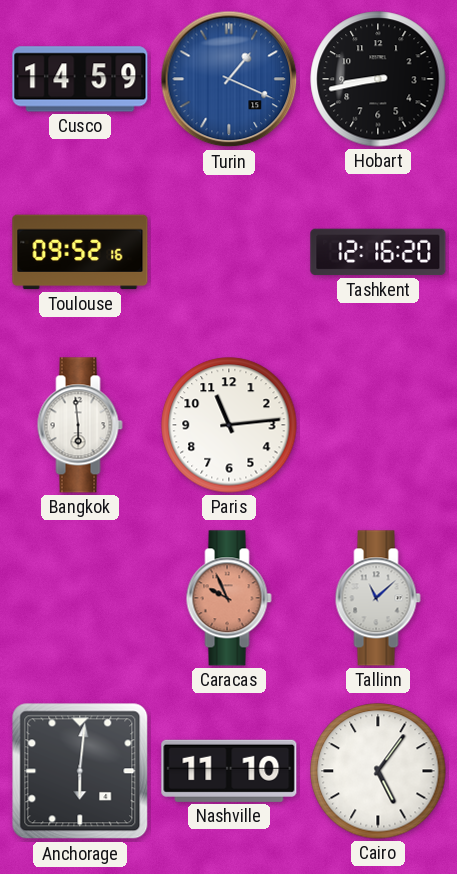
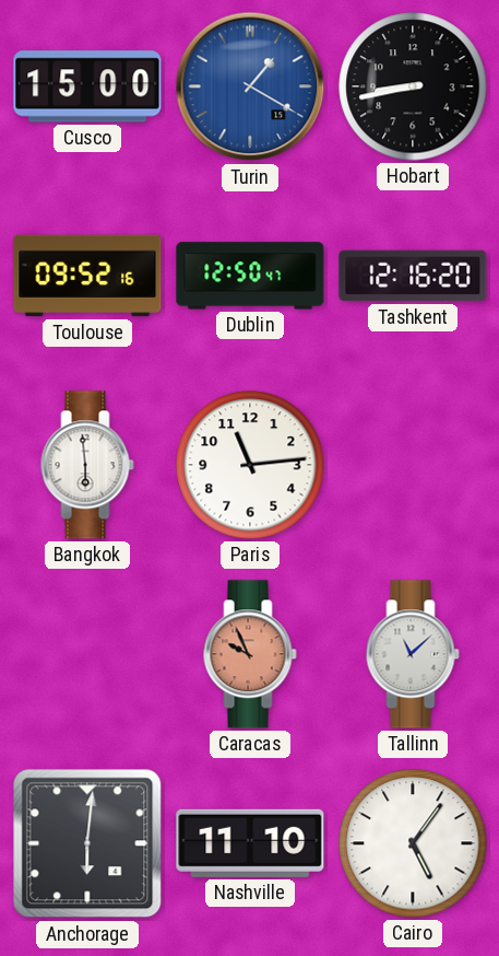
Cusco: 14:59 -> 15:00
Turin: 1:19 -> 1:20
Dublin: none -> 12:50
